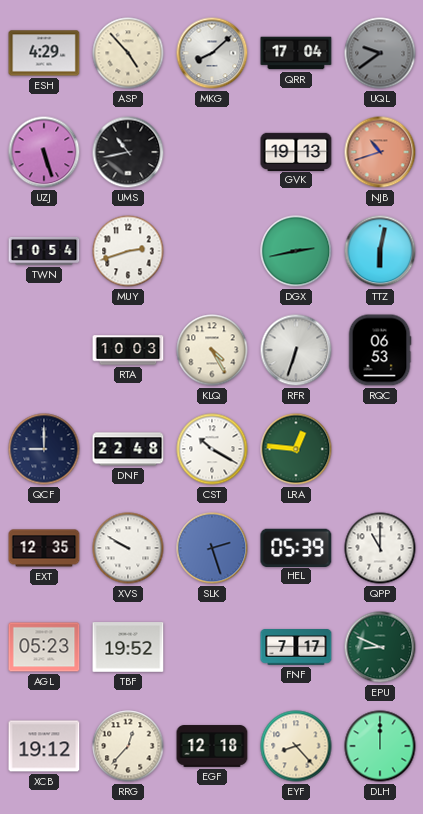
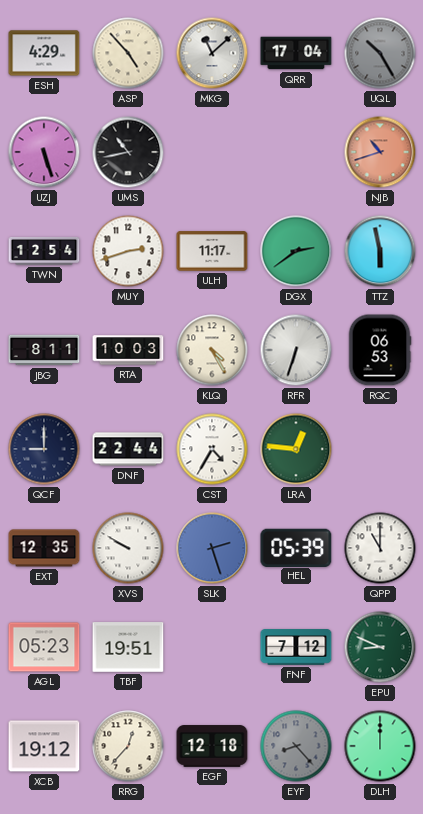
MKG: 8:08 -> 11:08
UQL: 9:39 -> 10:25
GVK: 19:13 -> none
TWN: 10:54 -> 12:54
ULH: none -> 11:17
DGX: 2:43 -> 2:39
TTZ: 6:02 -> 5:58
JBG: none -> 8:11
DNF: 22:48 -> 22:44
CST: 10:20 -> 4:35
TBF: 19:52 -> 19:51
FNF: 7:17 -> 7:12
EYF dial: cream -> grey
